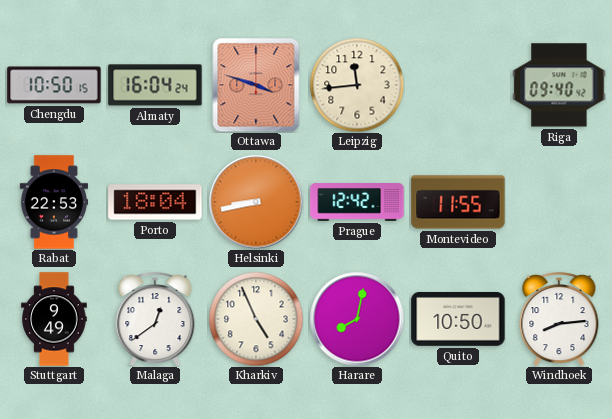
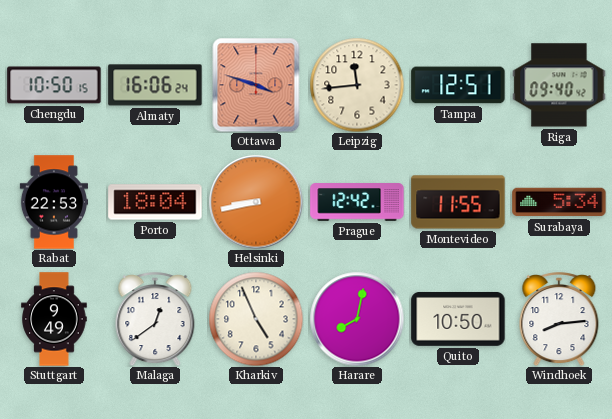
Almaty: 16:04 -> 16:06
Tampa: none -> 12:51
Surabaya: none -> 5:34
